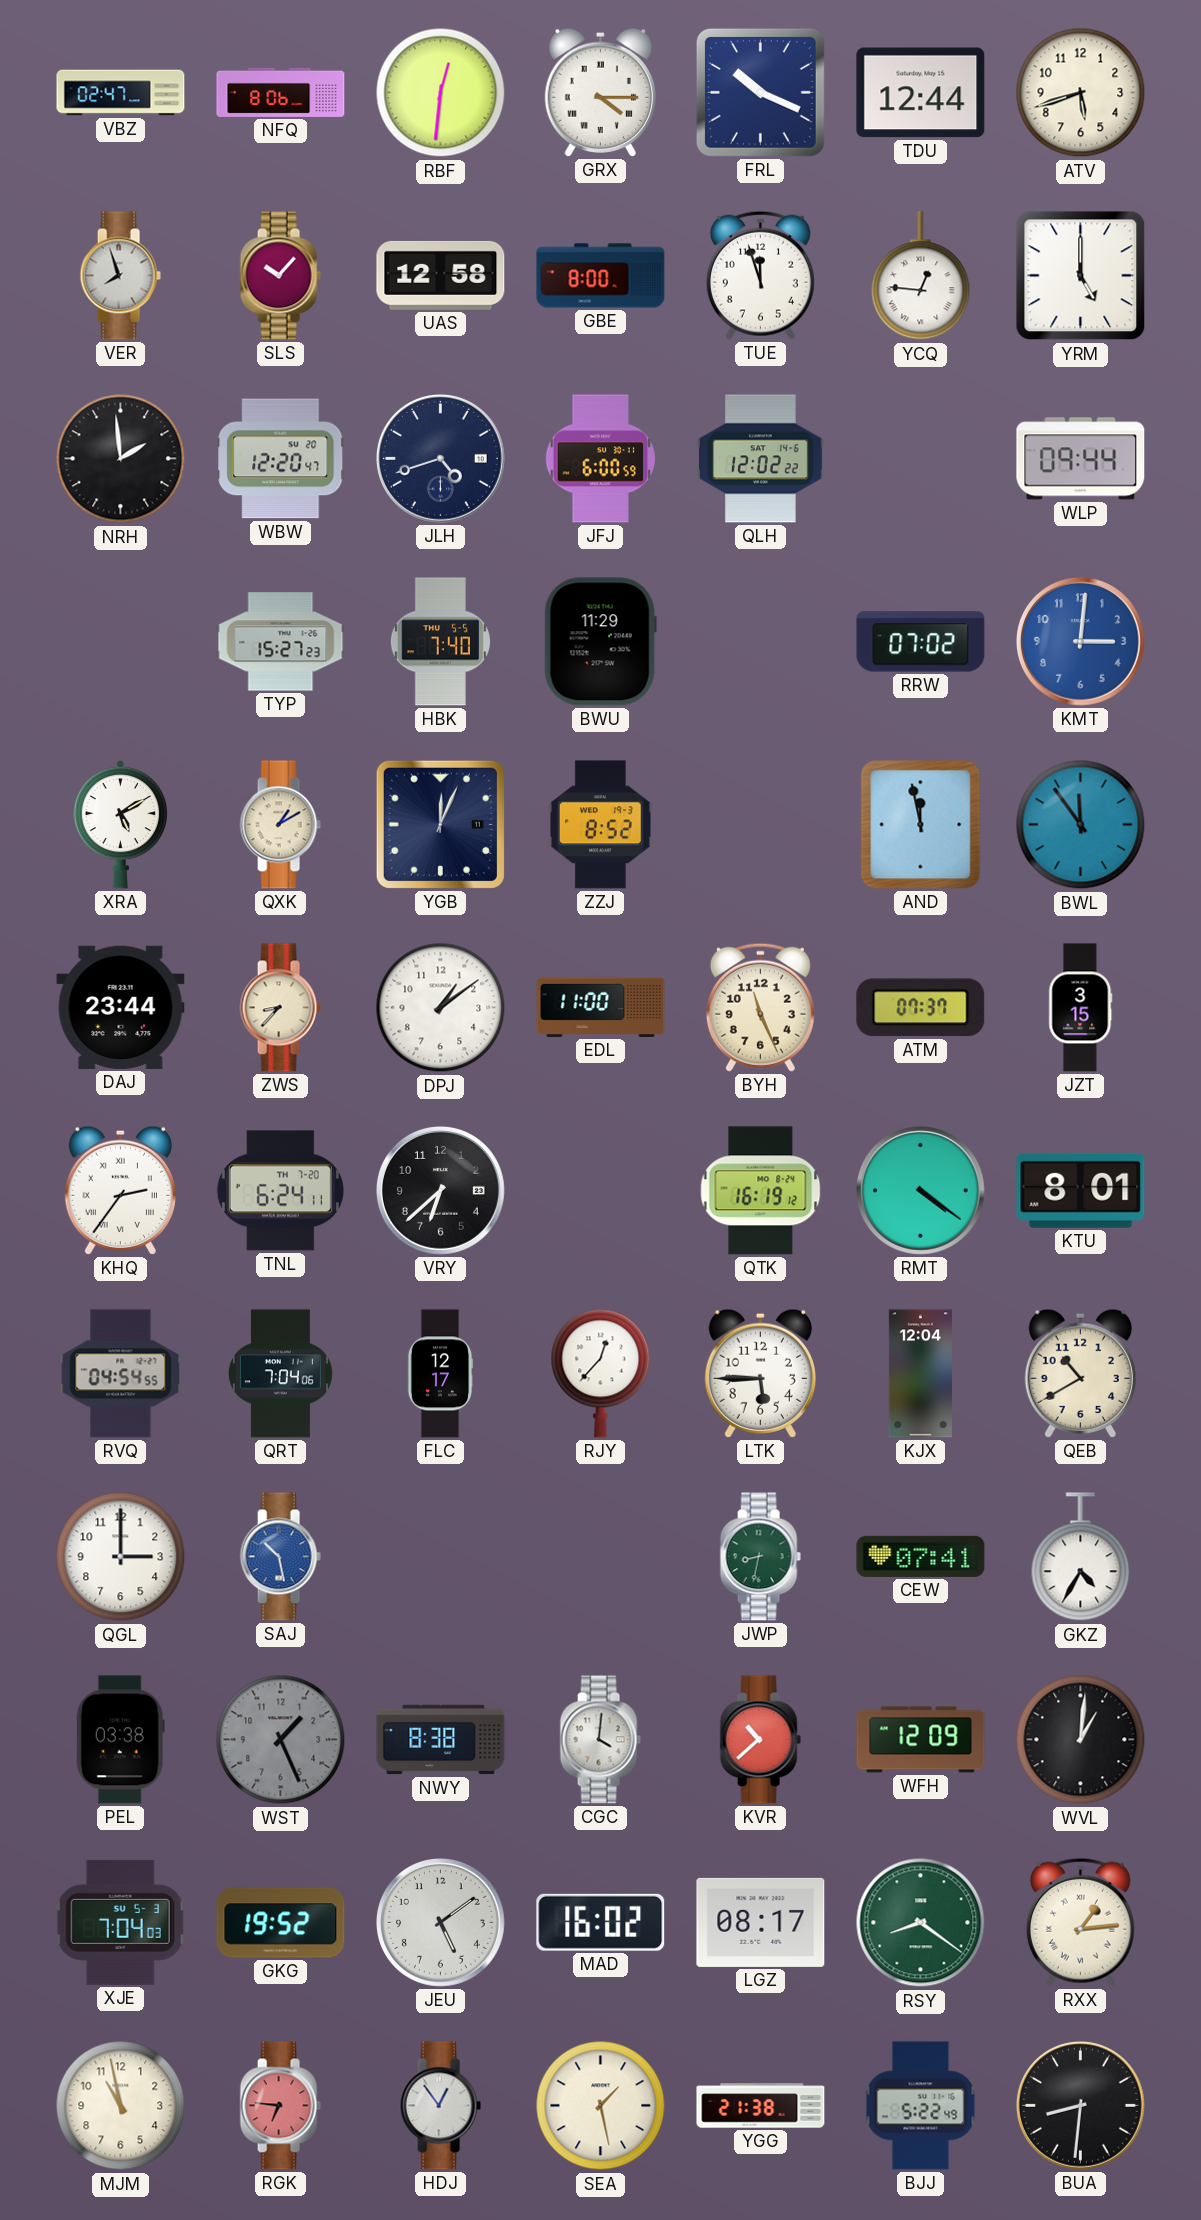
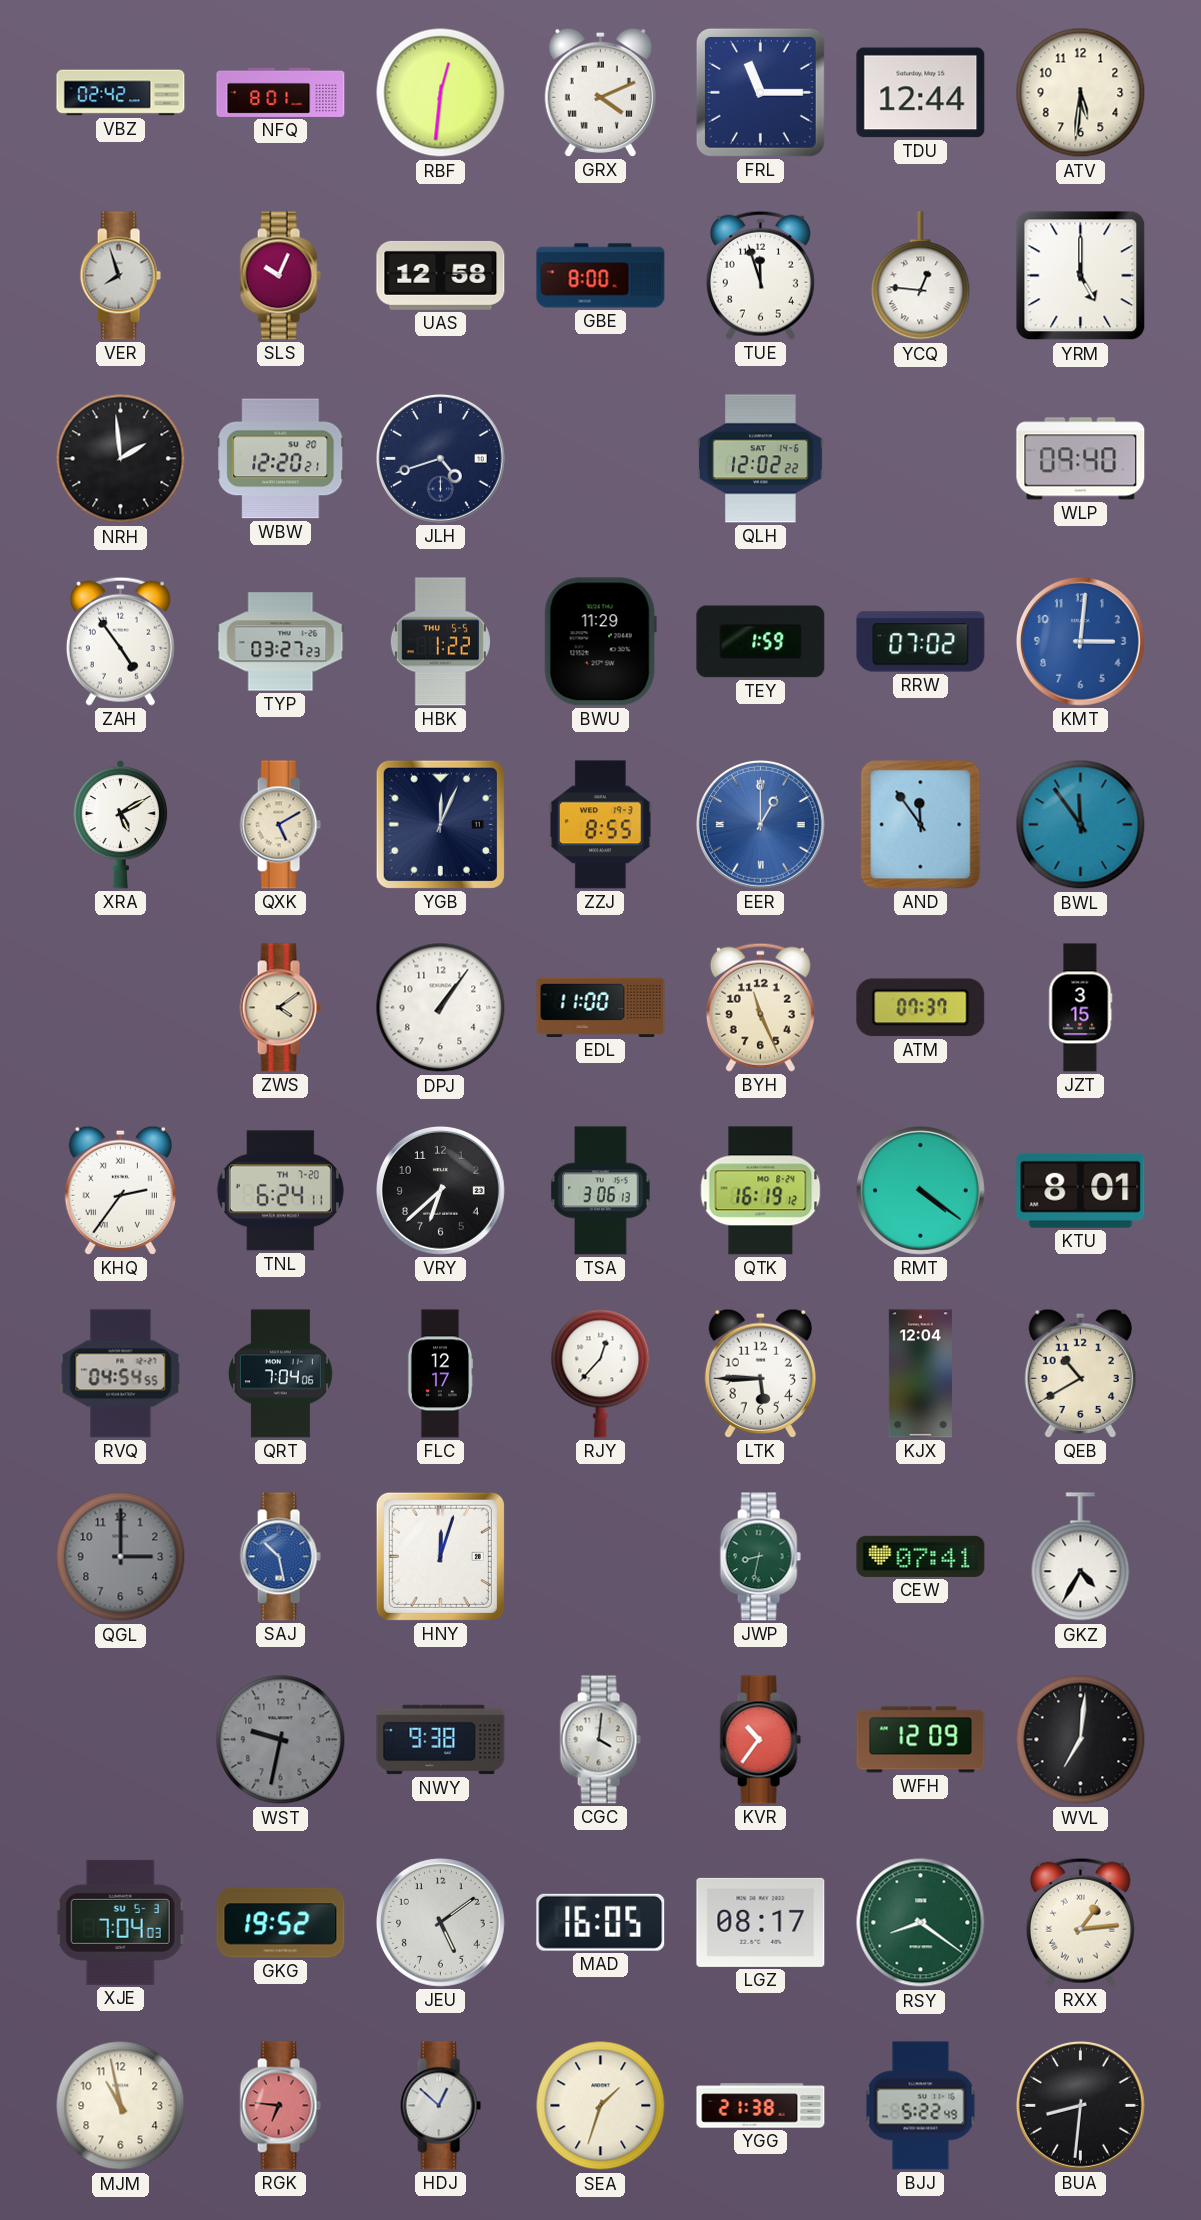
VBZ: 02:47 -> 02:42
NFQ: 8:06 -> 8:01
GRX: 4:15 -> 4:11
FRL: 10:19 -> 11:15
ATV: 5:42 -> 5:31
SLS: 10:07 -> 10:04
WBW: 12:20:47 -> 12:20:21
JFJ: 6:00 -> none
WLP: 09:44 -> 09:40
ZAH: none -> 4:54
TYP: 15:27 -> 03:27
HBK: 7:40 -> 1:22
TEY: none -> 1:59
QXK: 1:10 -> 5:10
ZZJ: 8:52 -> 8:55
EER: none -> 1:00
AND: 11:58 -> 11:54
DAJ: 23:44 -> none
ZWS: 8:37 -> 4:09
DPJ: 1:09 -> 1:06
TSA: none -> 3:06
QGL dial: white -> grey
HNY: none -> 12:03
PEL: 03:38 -> none
WST: 1:26 -> 9:32
NWY: 8:38 -> 9:38
KVR: 10:38 -> 10:36
WVL: 1:01 -> 7:01
MAD: 16:02 -> 16:05
HDJ: 12:54 -> 12:52
SEA: 1:28 -> 1:33
